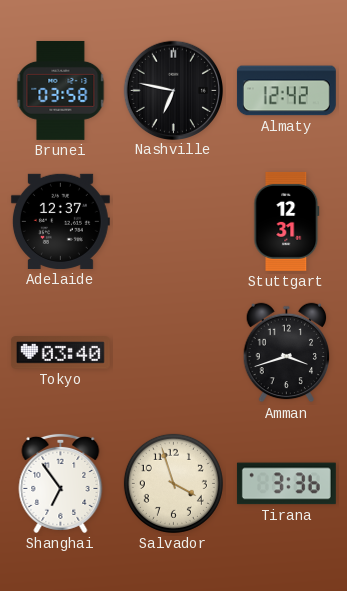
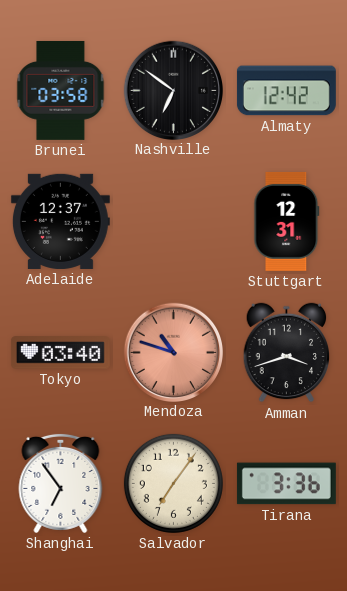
Nashville: 6:47 -> 6:51
Mendoza: none -> 10:48
Salvador: 3:57 -> 7:06
